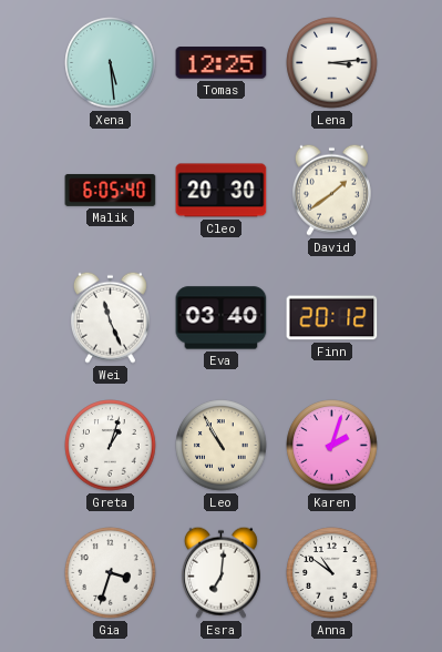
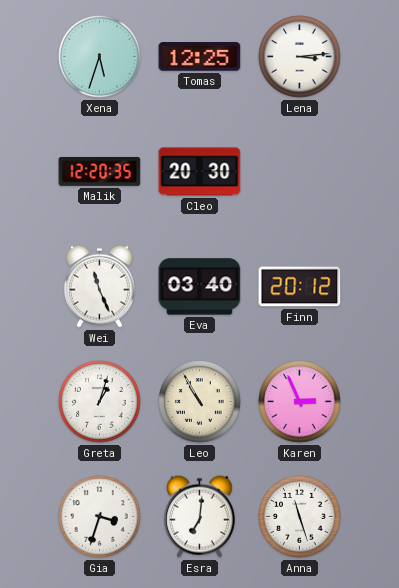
Xena: 5:29 -> 5:33
Malik: 6:05 -> 12:20
David: 1:39 -> none
Karen: 2:03 -> 2:56
Anna: 10:51 -> 11:27
